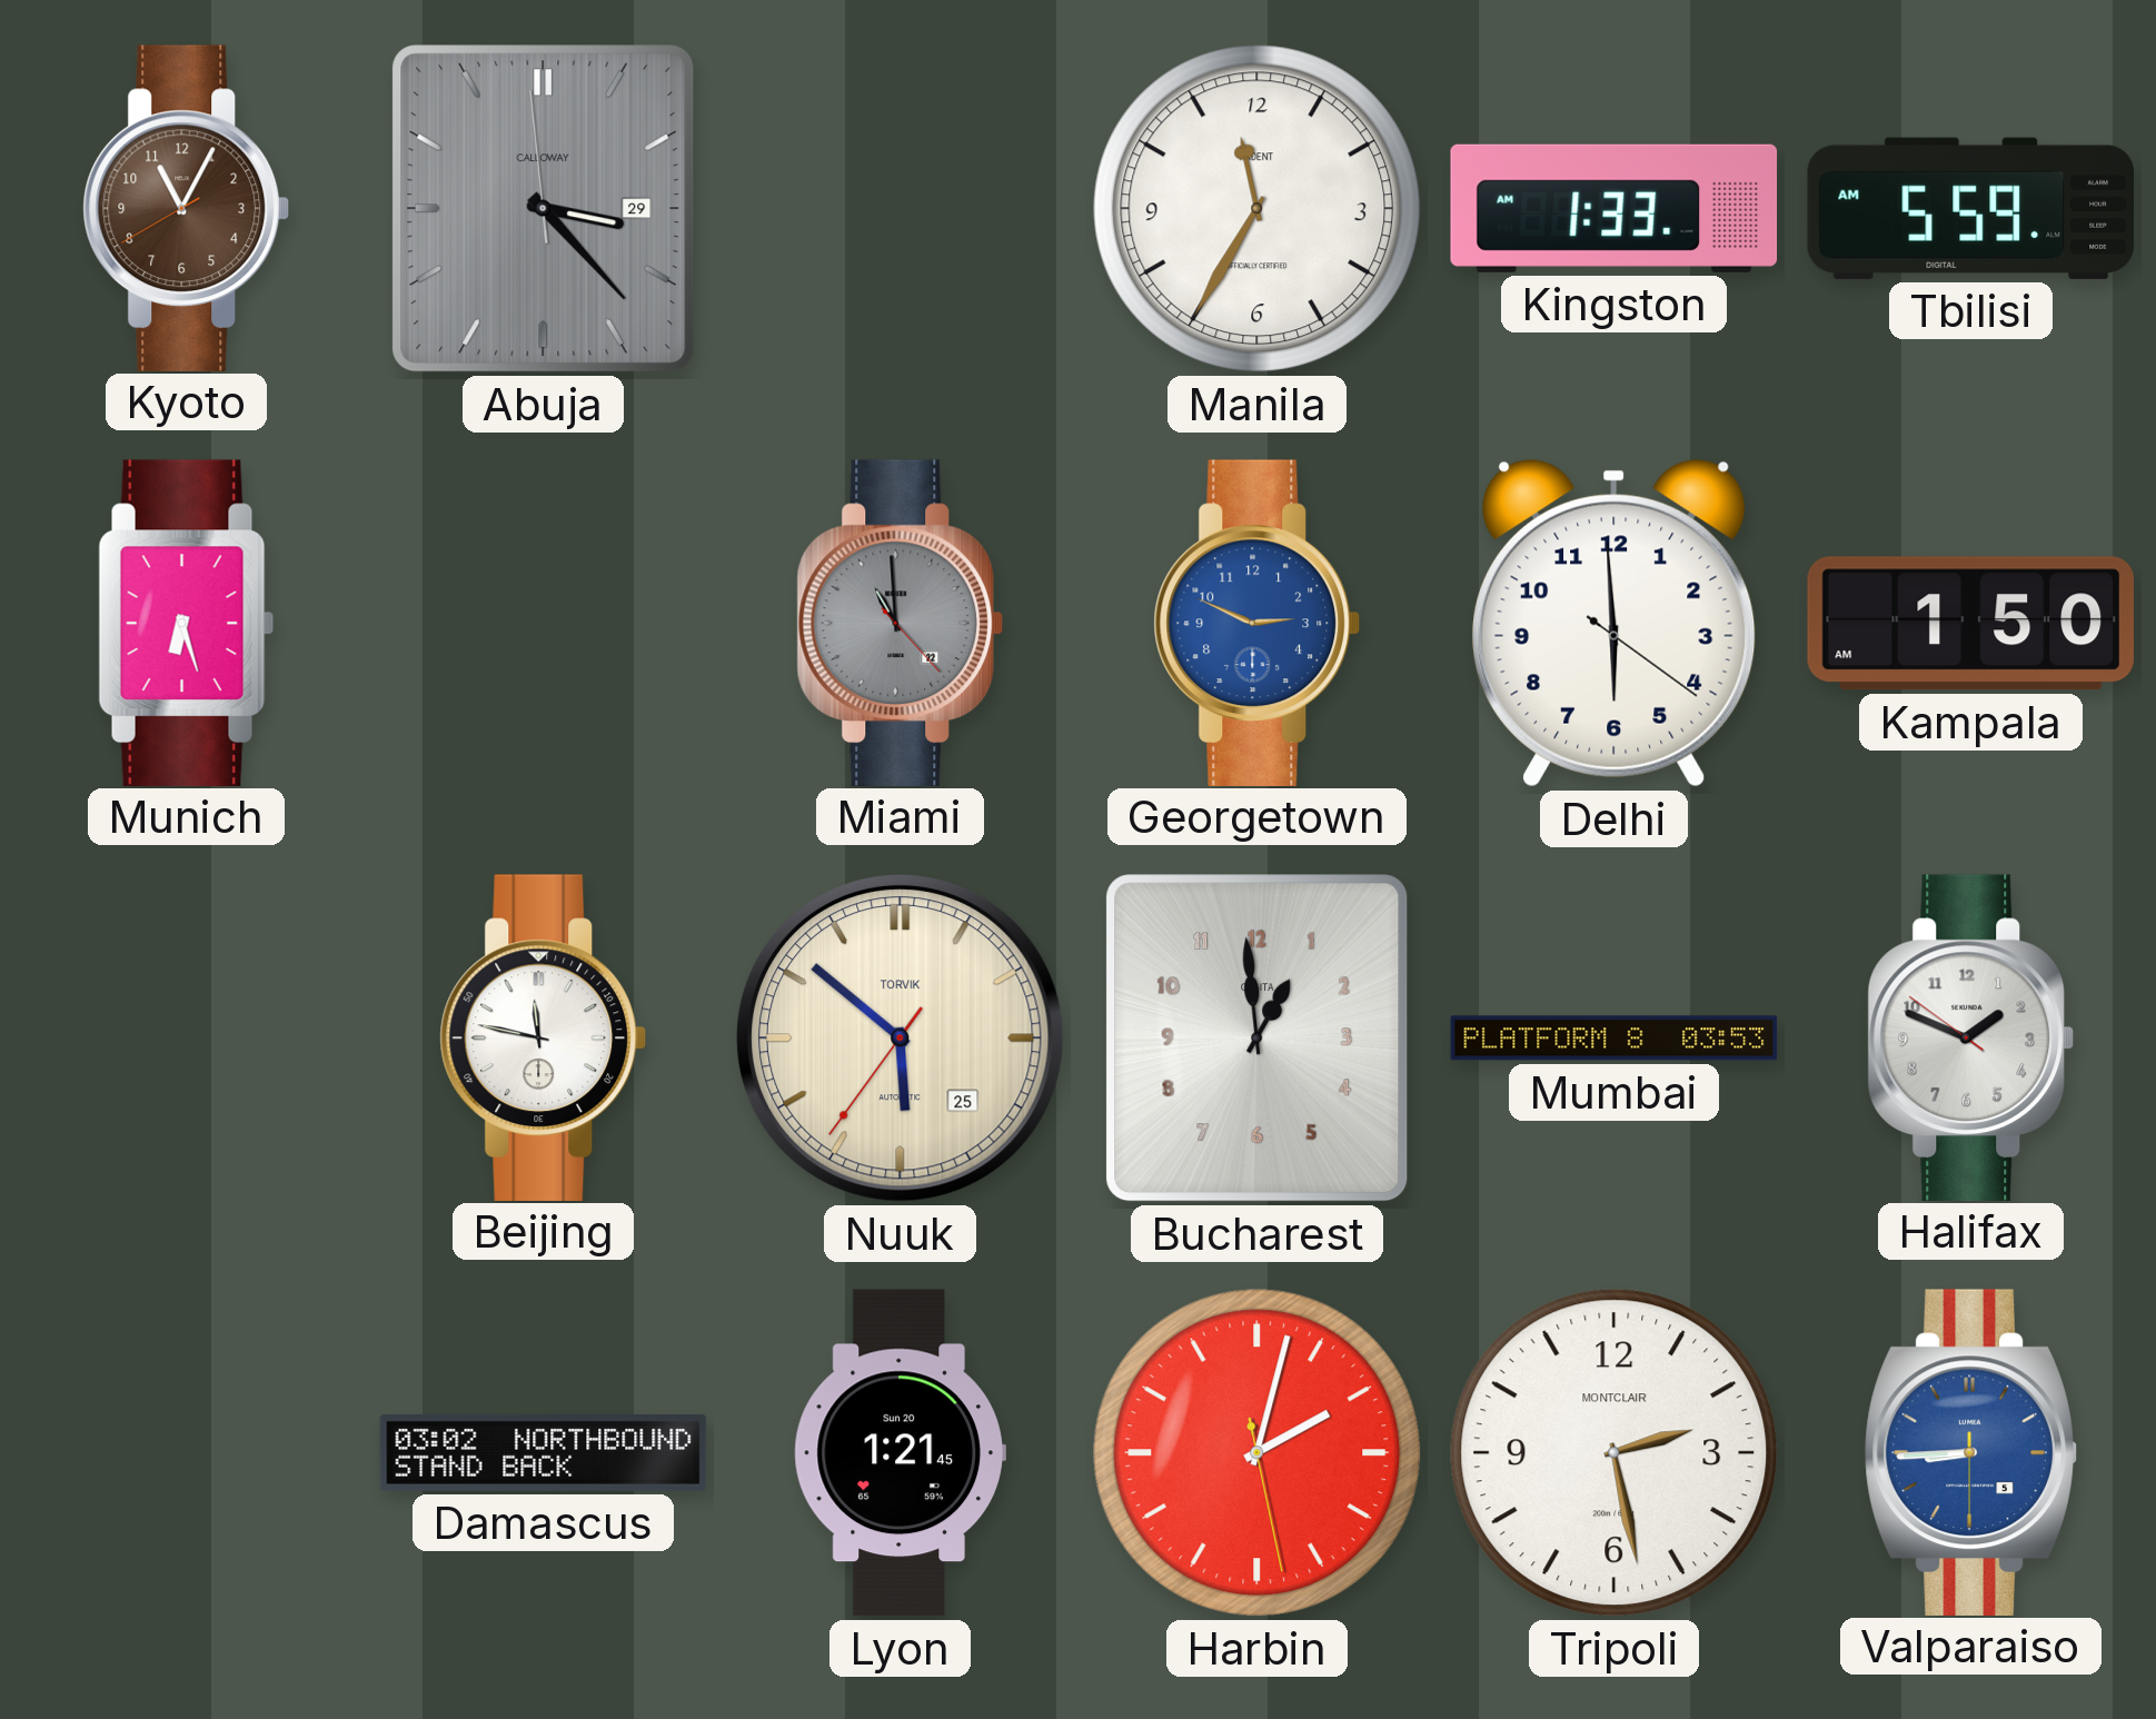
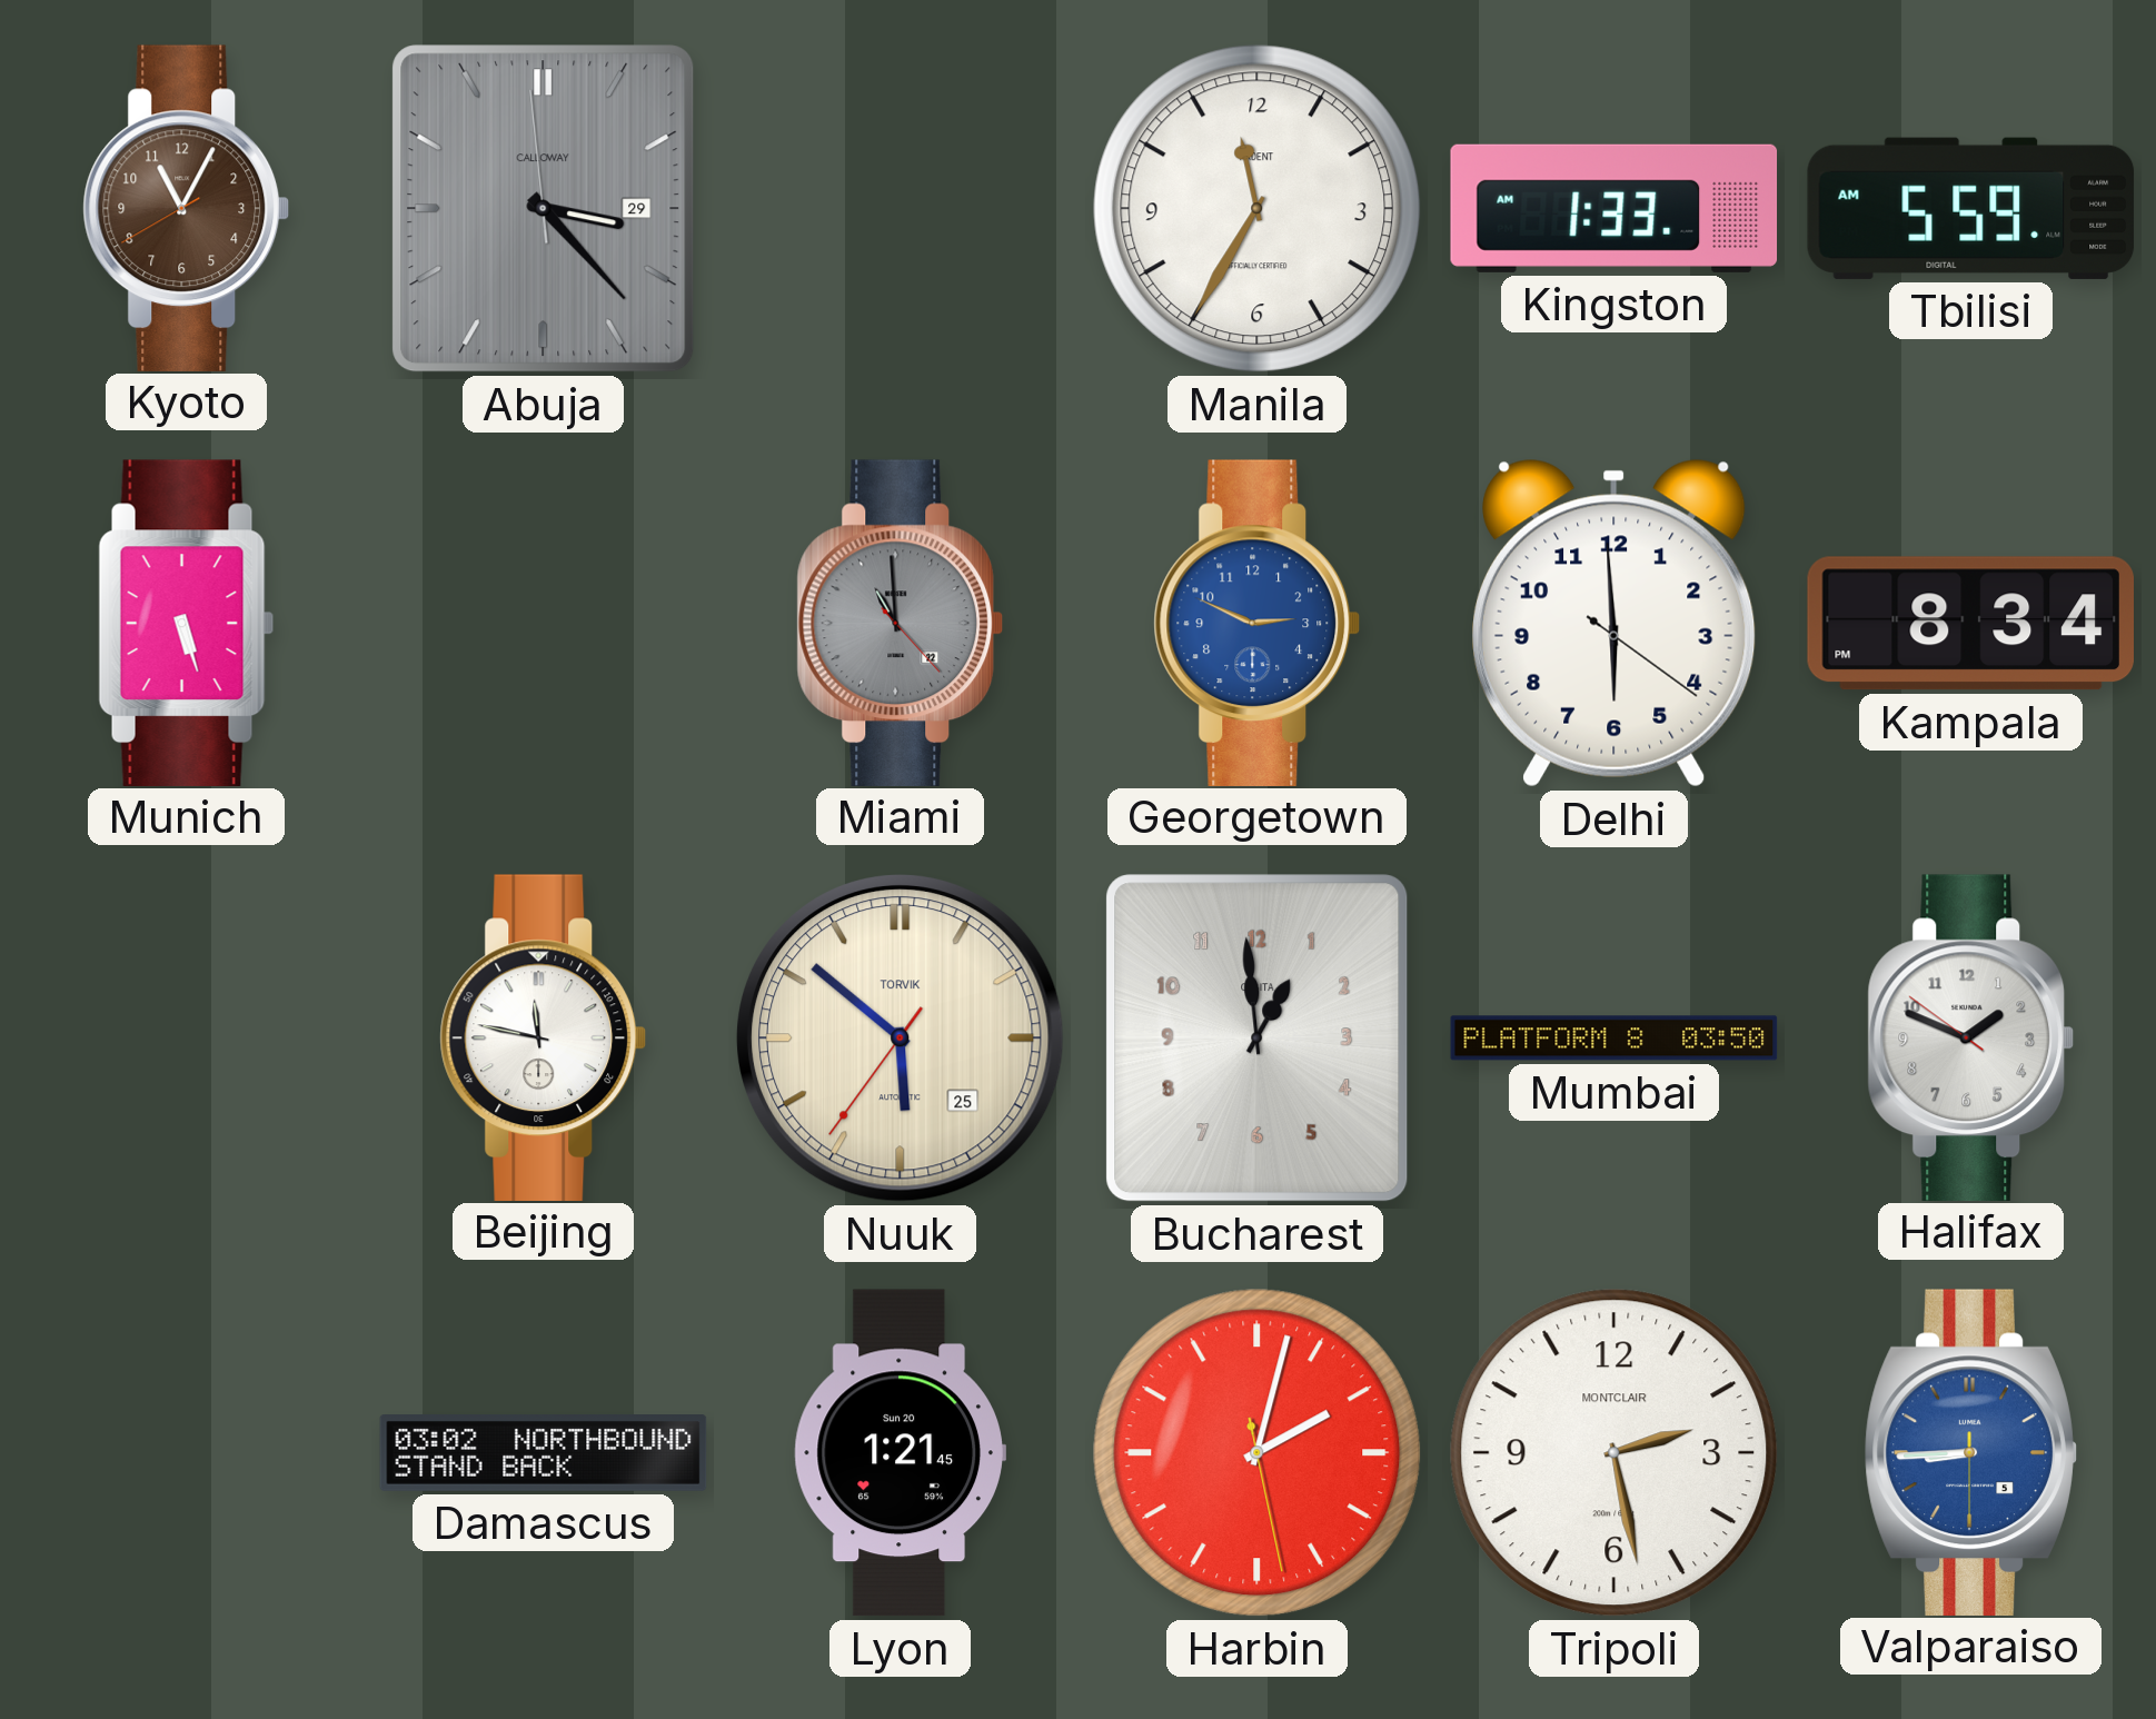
Munich: 6:27 -> 5:27
Kampala: 1:50 -> 8:34
Mumbai: 03:53 -> 03:50
